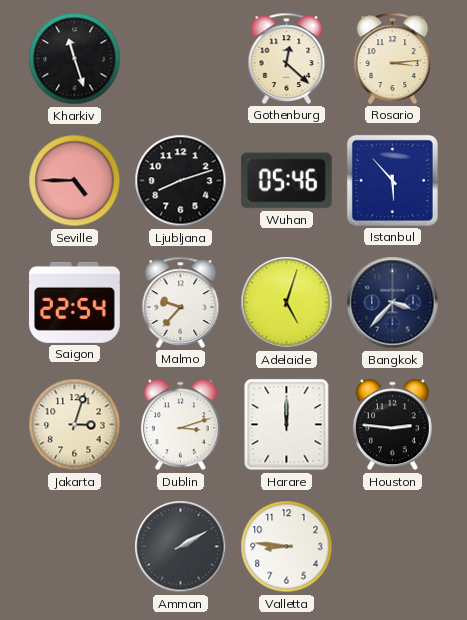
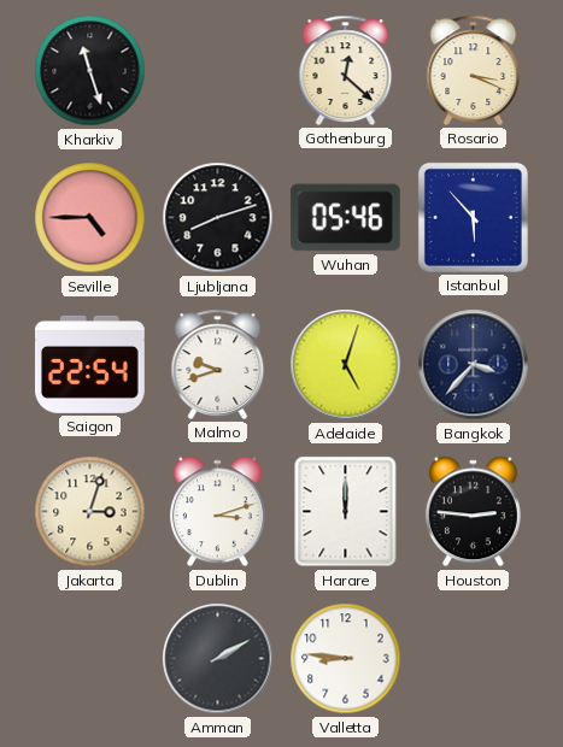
Rosario: 3:14 -> 3:19
Malmo: 9:37 -> 9:42
